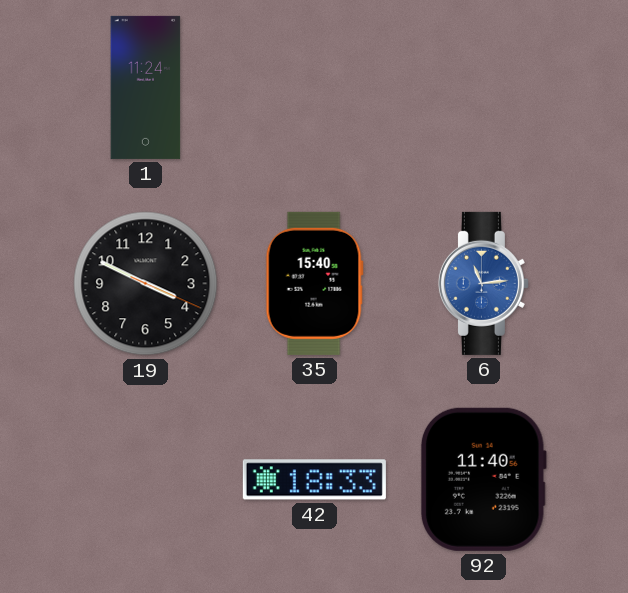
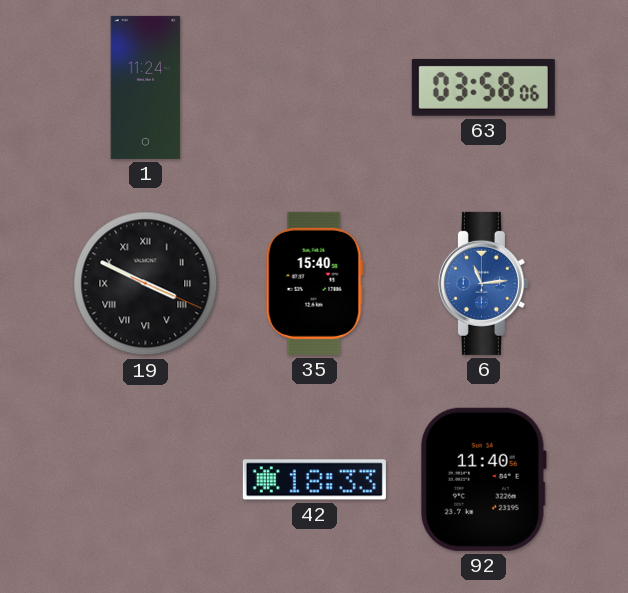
63: none -> 03:58
19 numerals: Arabic -> Roman
